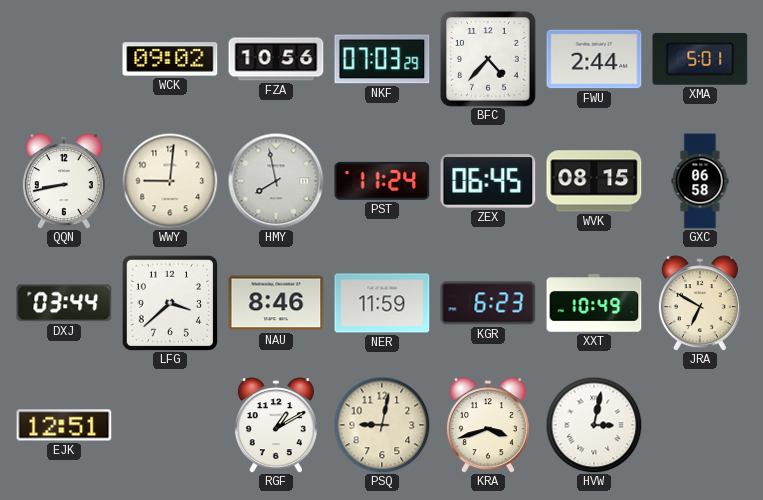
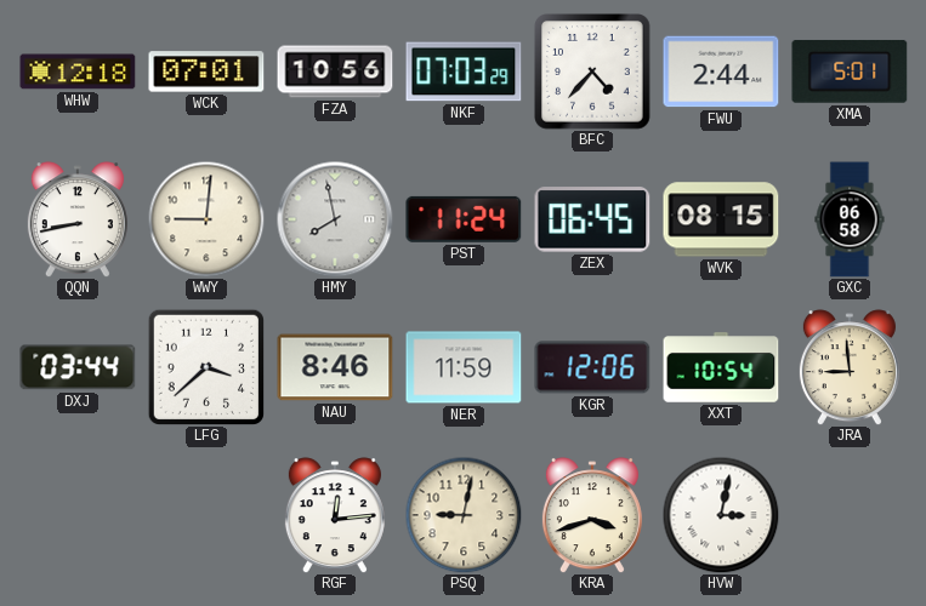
WHW: none -> 12:18
WCK: 09:02 -> 07:01
KGR: 6:23 -> 12:06
XXT: 10:49 -> 10:54
JRA: 6:50 -> 8:59
EJK: 12:51 -> none
RGF: 1:10 -> 12:14
